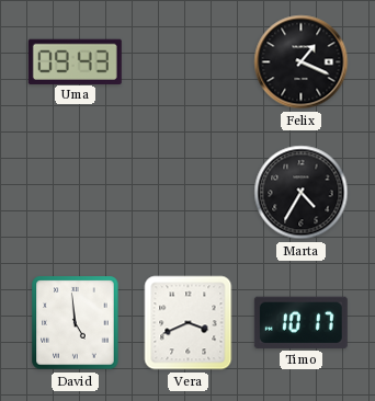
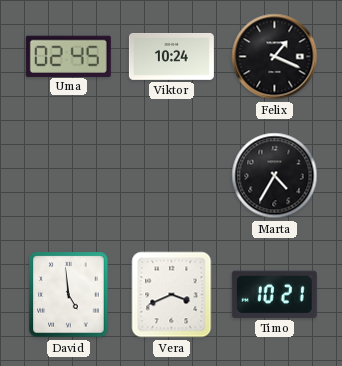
Uma: 09:43 -> 02:45
Viktor: none -> 10:24
Timo: 10:17 -> 10:21
